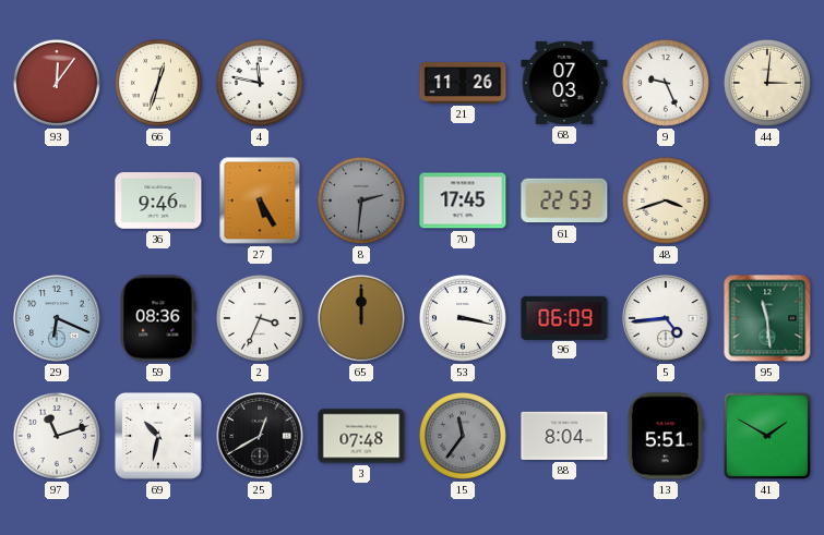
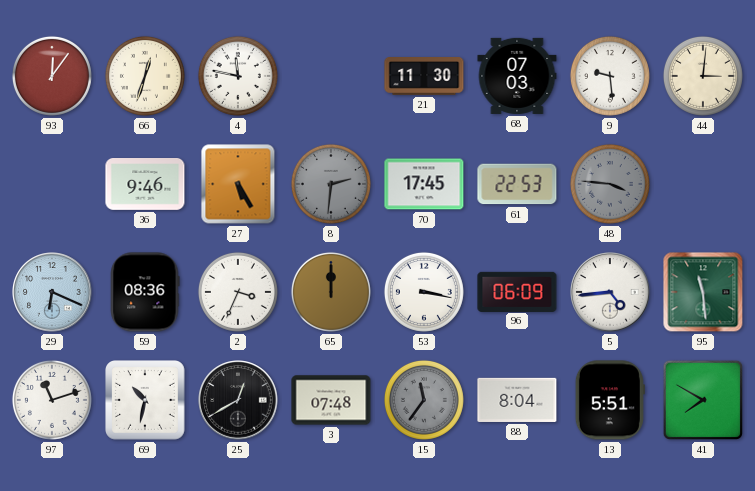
21: 11:26 -> 11:30
9: 9:26 -> 9:29
48: 3:42 -> 3:46
48 dial: cream -> grey
41: 1:50 -> 7:50
